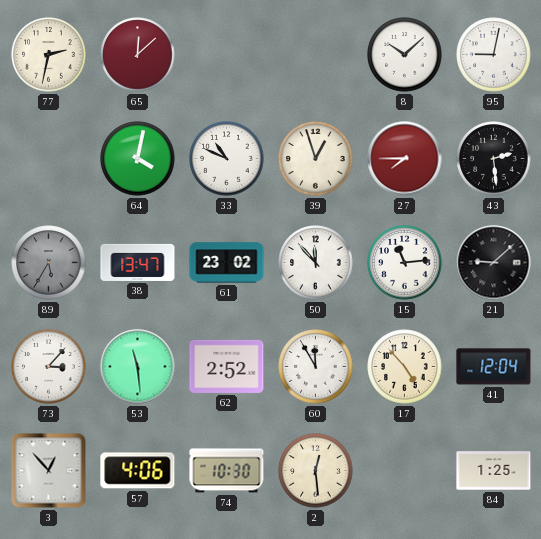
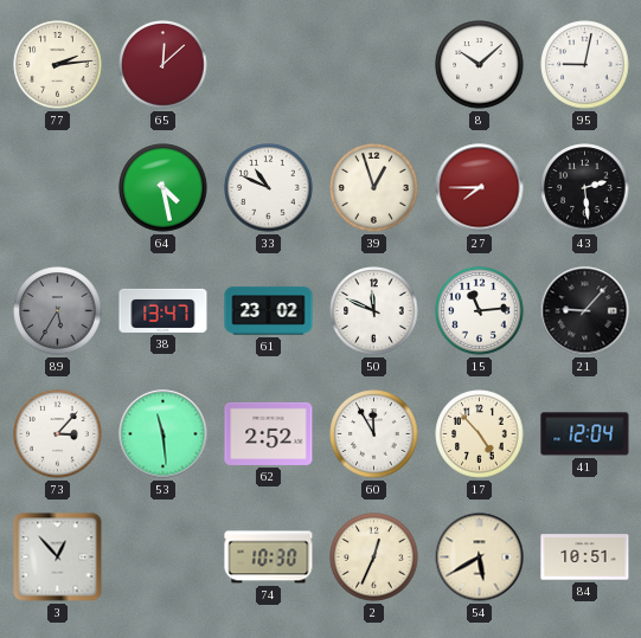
77: 2:32 -> 2:14
64: 4:02 -> 4:28
50: 11:53 -> 11:49
21: 9:08 -> 9:07
57: 4:06 -> none
2: 12:29 -> 12:34
54: none -> 5:40
84: 1:25 -> 10:51
